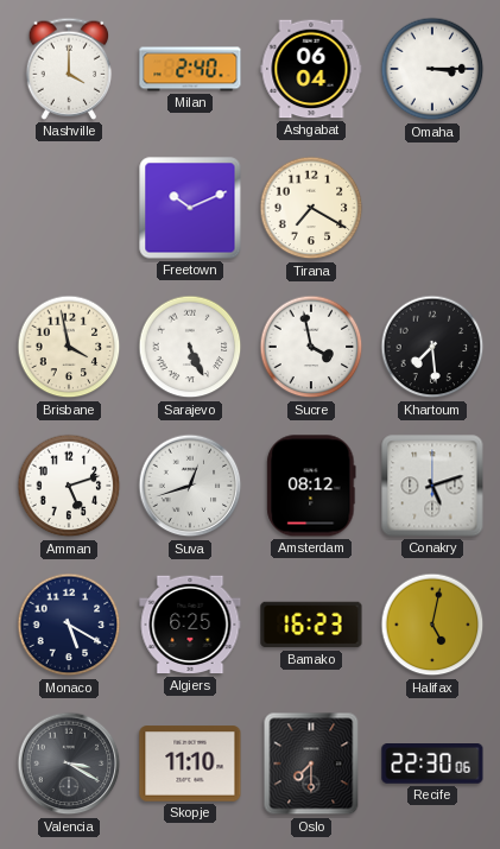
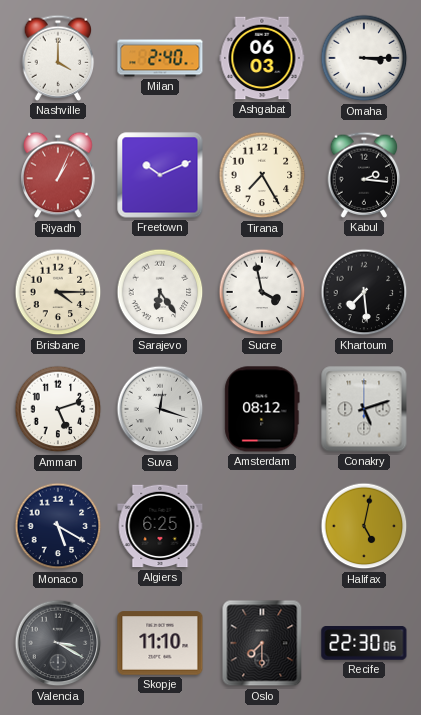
Ashgabat: 06:04 -> 06:03
Riyadh: none -> 1:04
Tirana: 7:20 -> 7:25
Kabul: none -> 2:16
Brisbane: 3:58 -> 4:15
Sarajevo: 5:26 -> 6:24
Suva: 12:42 -> 12:18
Bamako: 16:23 -> none
